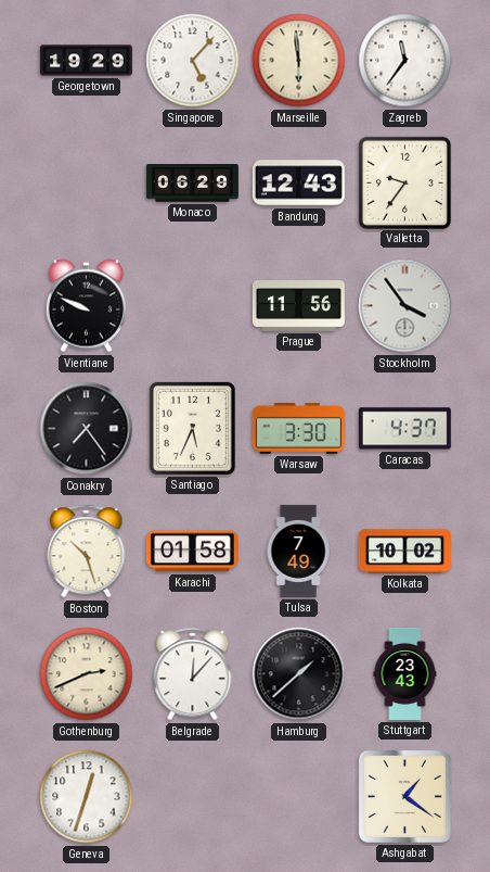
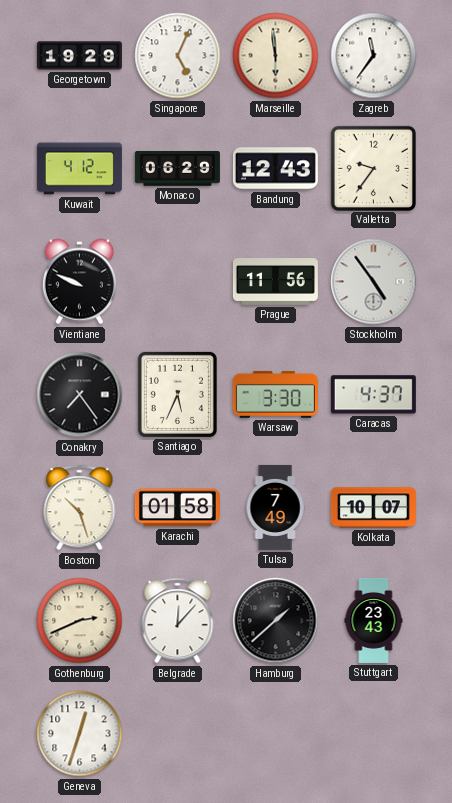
Singapore: 5:07 -> 5:04
Kuwait: none -> 4:12
Stockholm: 3:54 -> 4:54
Kolkata: 10:02 -> 10:07
Ashgabat: 1:21 -> none
